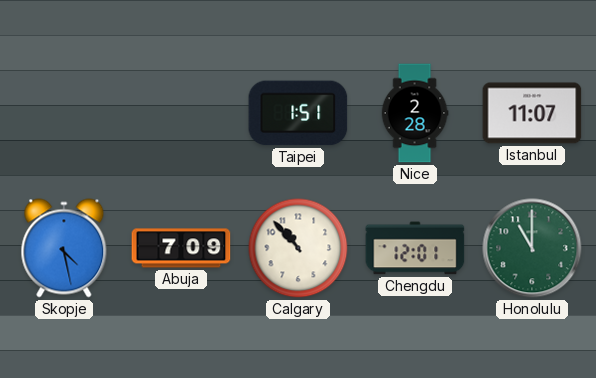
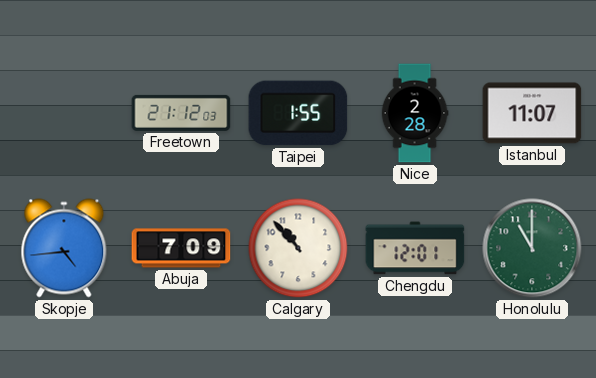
Freetown: none -> 21:12
Taipei: 1:51 -> 1:55
Skopje: 4:28 -> 4:44
